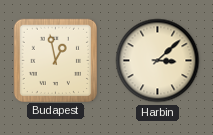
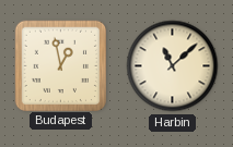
Harbin: 3:08 -> 11:08
